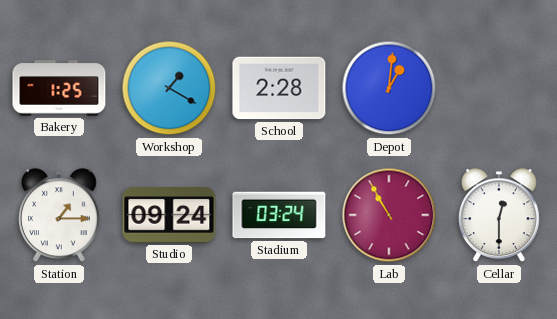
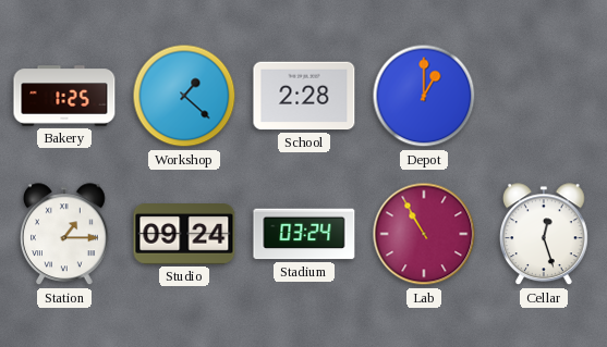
Workshop: 1:20 -> 1:22
Depot: 1:01 -> 1:00
Cellar: 12:30 -> 12:27
